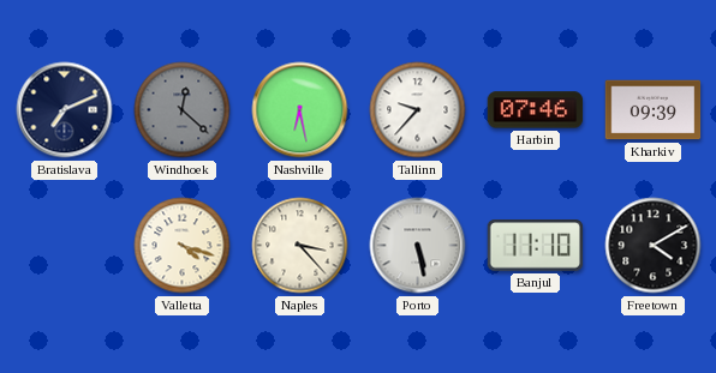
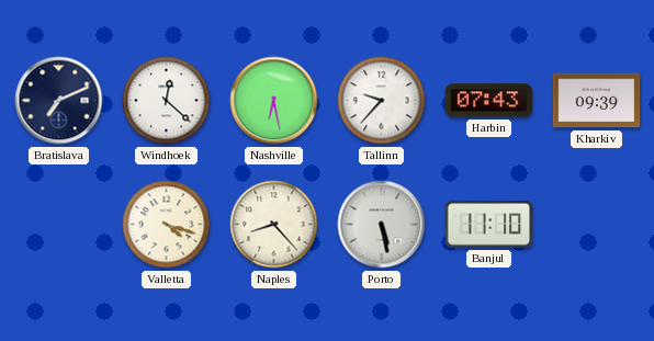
Windhoek dial: grey -> white
Harbin: 07:46 -> 07:43
Naples: 3:23 -> 8:23
Freetown: 4:10 -> none
